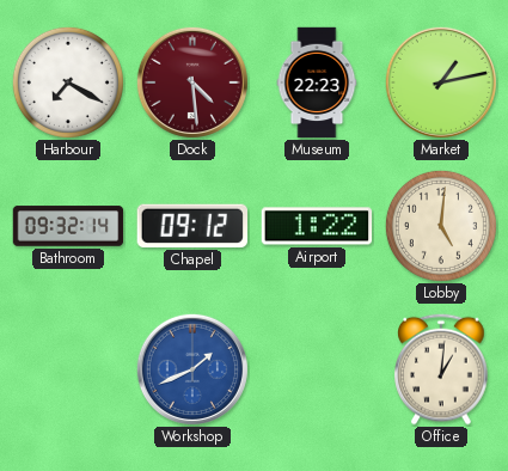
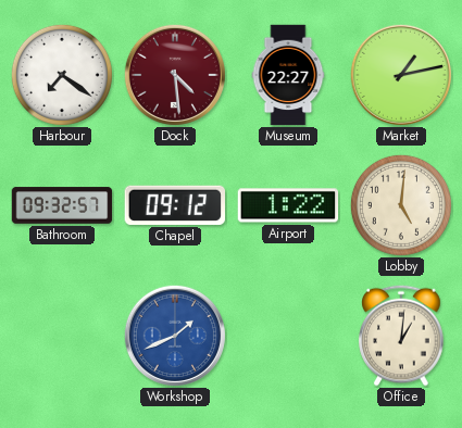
Harbour: 7:20 -> 7:21
Museum: 22:23 -> 22:27
Bathroom: 09:32:14 -> 09:32:57
